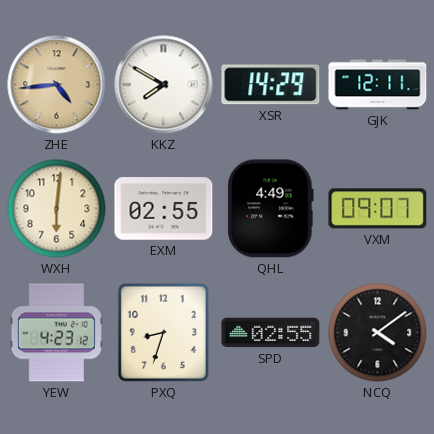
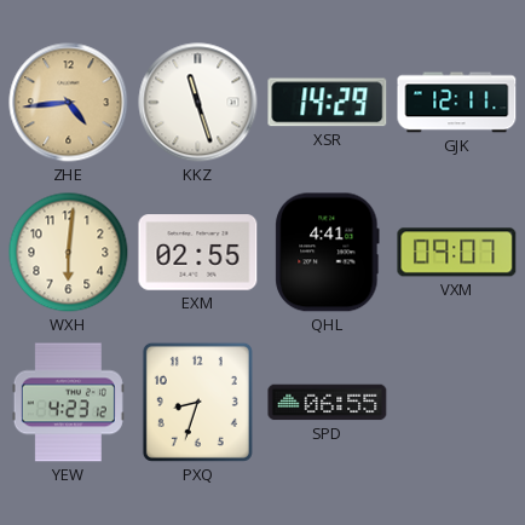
KKZ: 7:50 -> 11:27
QHL: 4:49 -> 4:41
SPD: 02:55 -> 06:55
NCQ: 4:09 -> none
